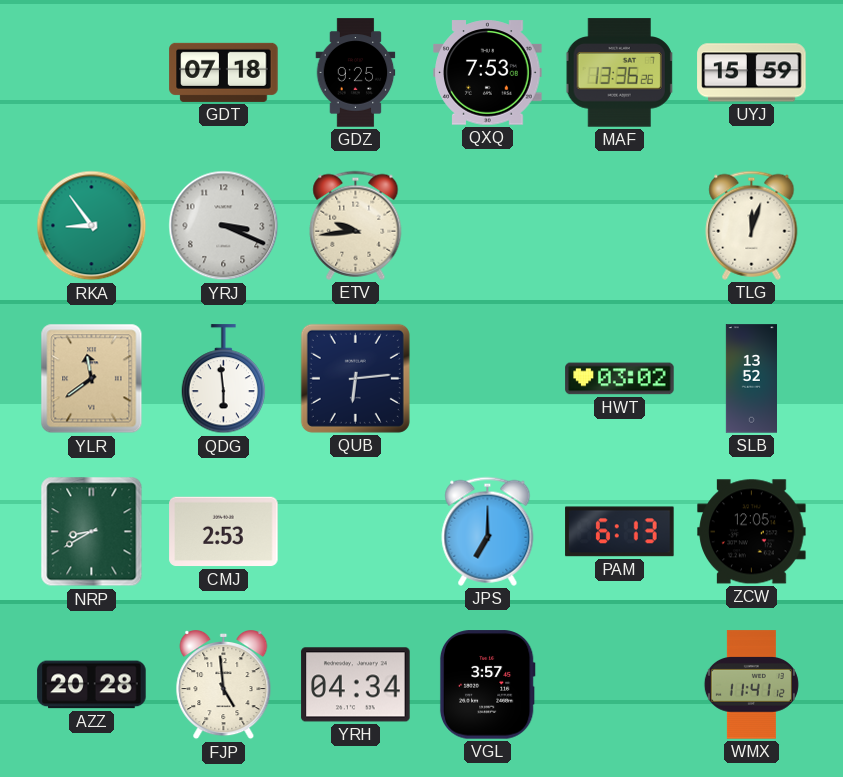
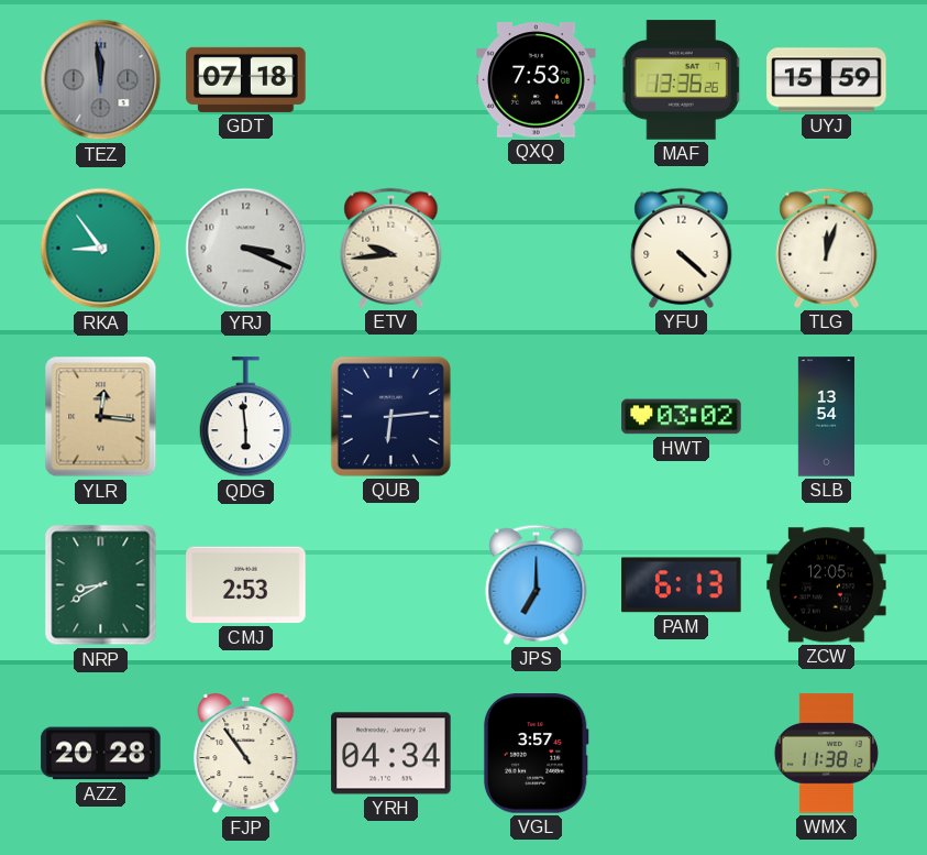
TEZ: none -> 11:59
GDZ: 9:25 -> none
YFU: none -> 4:22
YLR: 11:39 -> 12:16
SLB: 13:52 -> 13:54
FJP: 4:59 -> 10:54
WMX: 11:41 -> 11:38
